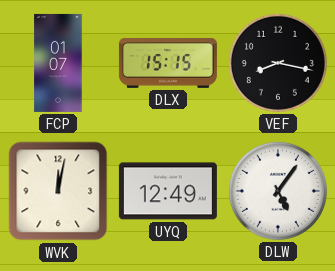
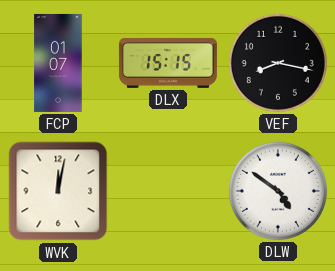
UYQ: 12:49 -> none
DLW: 5:06 -> 4:51
